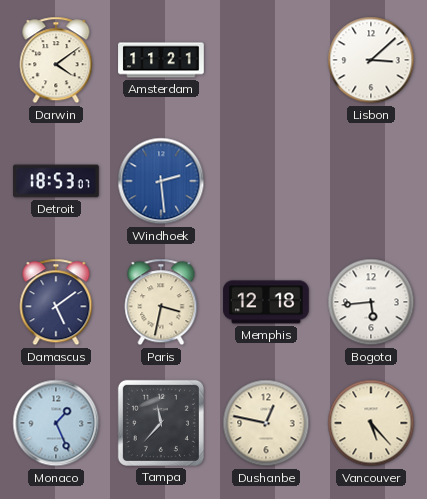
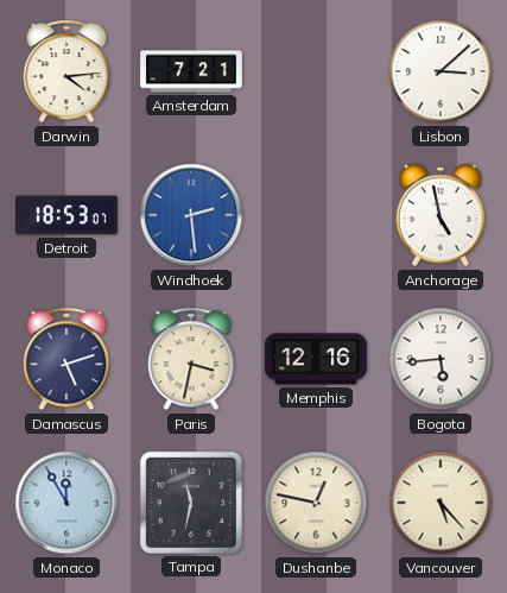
Darwin: 4:09 -> 4:14
Amsterdam: 11:21 -> 7:21
Anchorage: none -> 4:58
Damascus: 5:09 -> 5:12
Memphis: 12:18 -> 12:16
Monaco: 1:26 -> 11:55
Tampa: 11:37 -> 11:32
